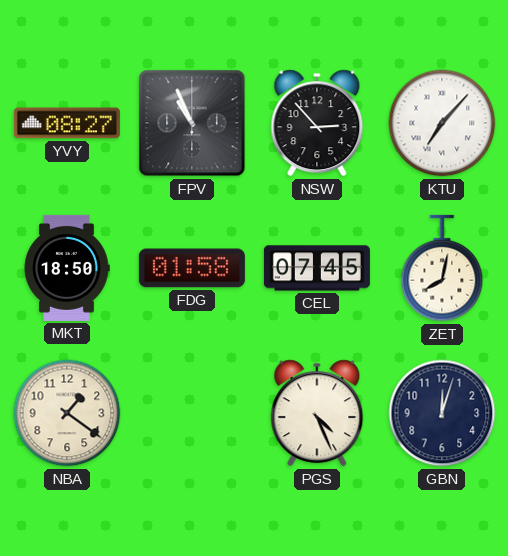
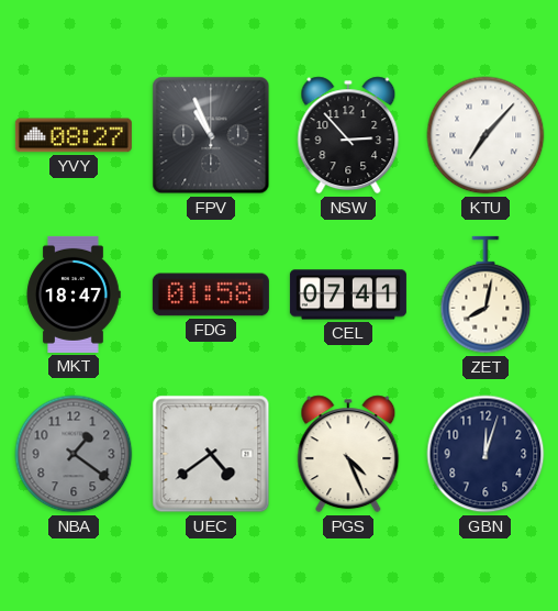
MKT: 18:50 -> 18:47
CEL: 07:45 -> 07:41
NBA dial: cream -> grey
UEC: none -> 4:39
